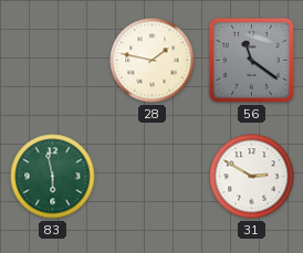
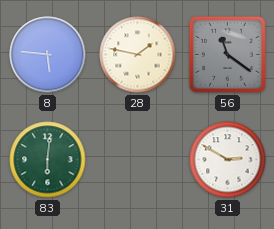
8: none -> 5:46
83: 5:58 -> 6:01
